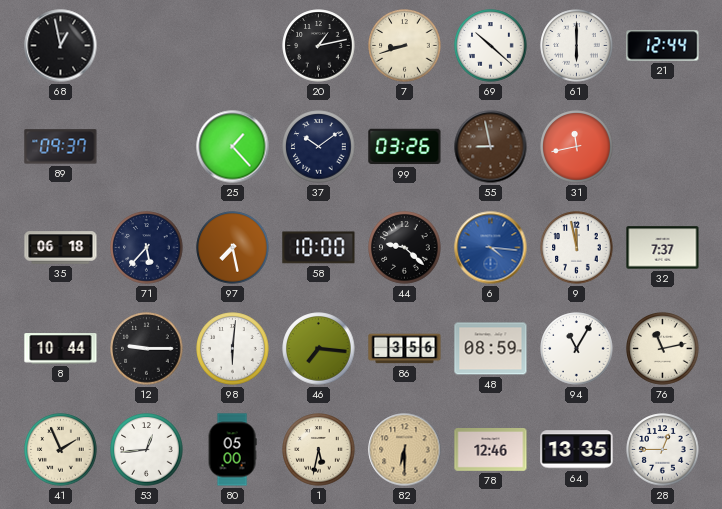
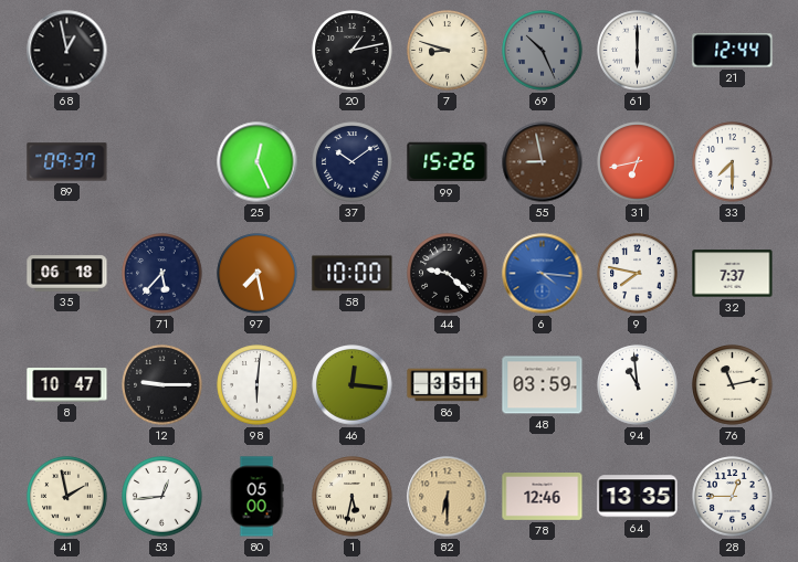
7: 8:42 -> 8:48
69: 10:22 -> 10:26
69 dial: white -> grey
25: 1:23 -> 12:26
99: 03:26 -> 15:26
31: 11:43 -> 6:43
33: none -> 7:30
9: 11:58 -> 7:47
8: 10:44 -> 10:47
46: 7:16 -> 12:16
86: 3:56 -> 3:51
48: 08:59 -> 03:59
94: 11:05 -> 10:59
41: 1:56 -> 1:58
